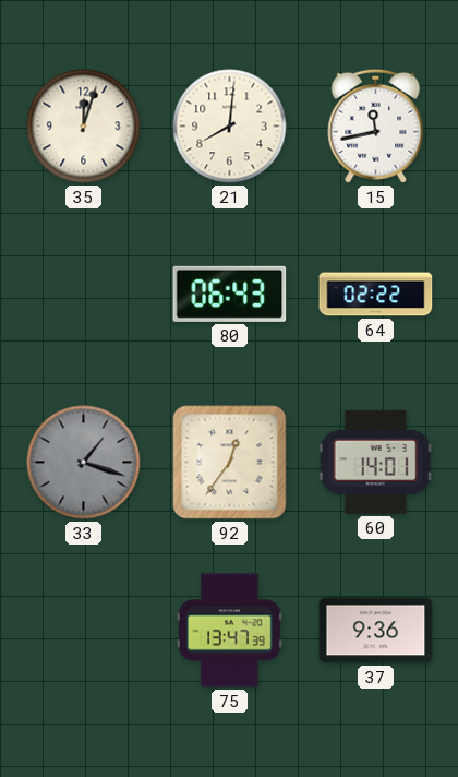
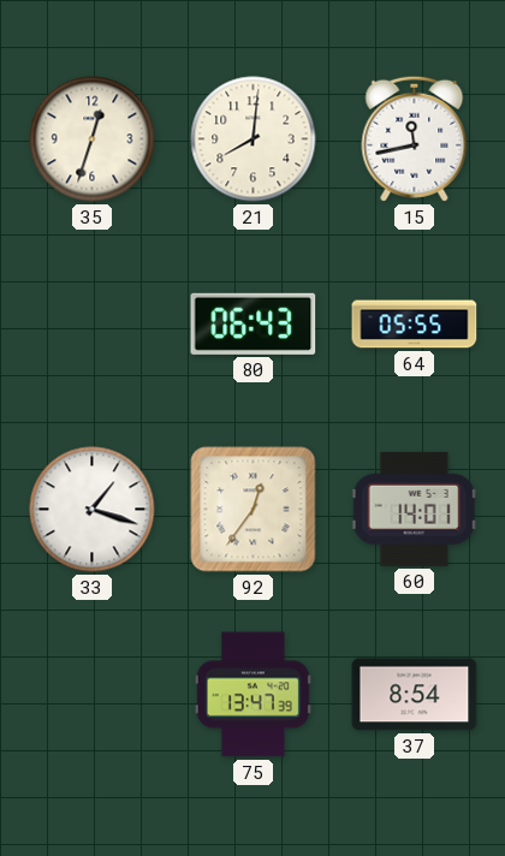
35: 12:03 -> 12:33
64: 02:22 -> 05:55
33 dial: grey -> white
37: 9:36 -> 8:54
